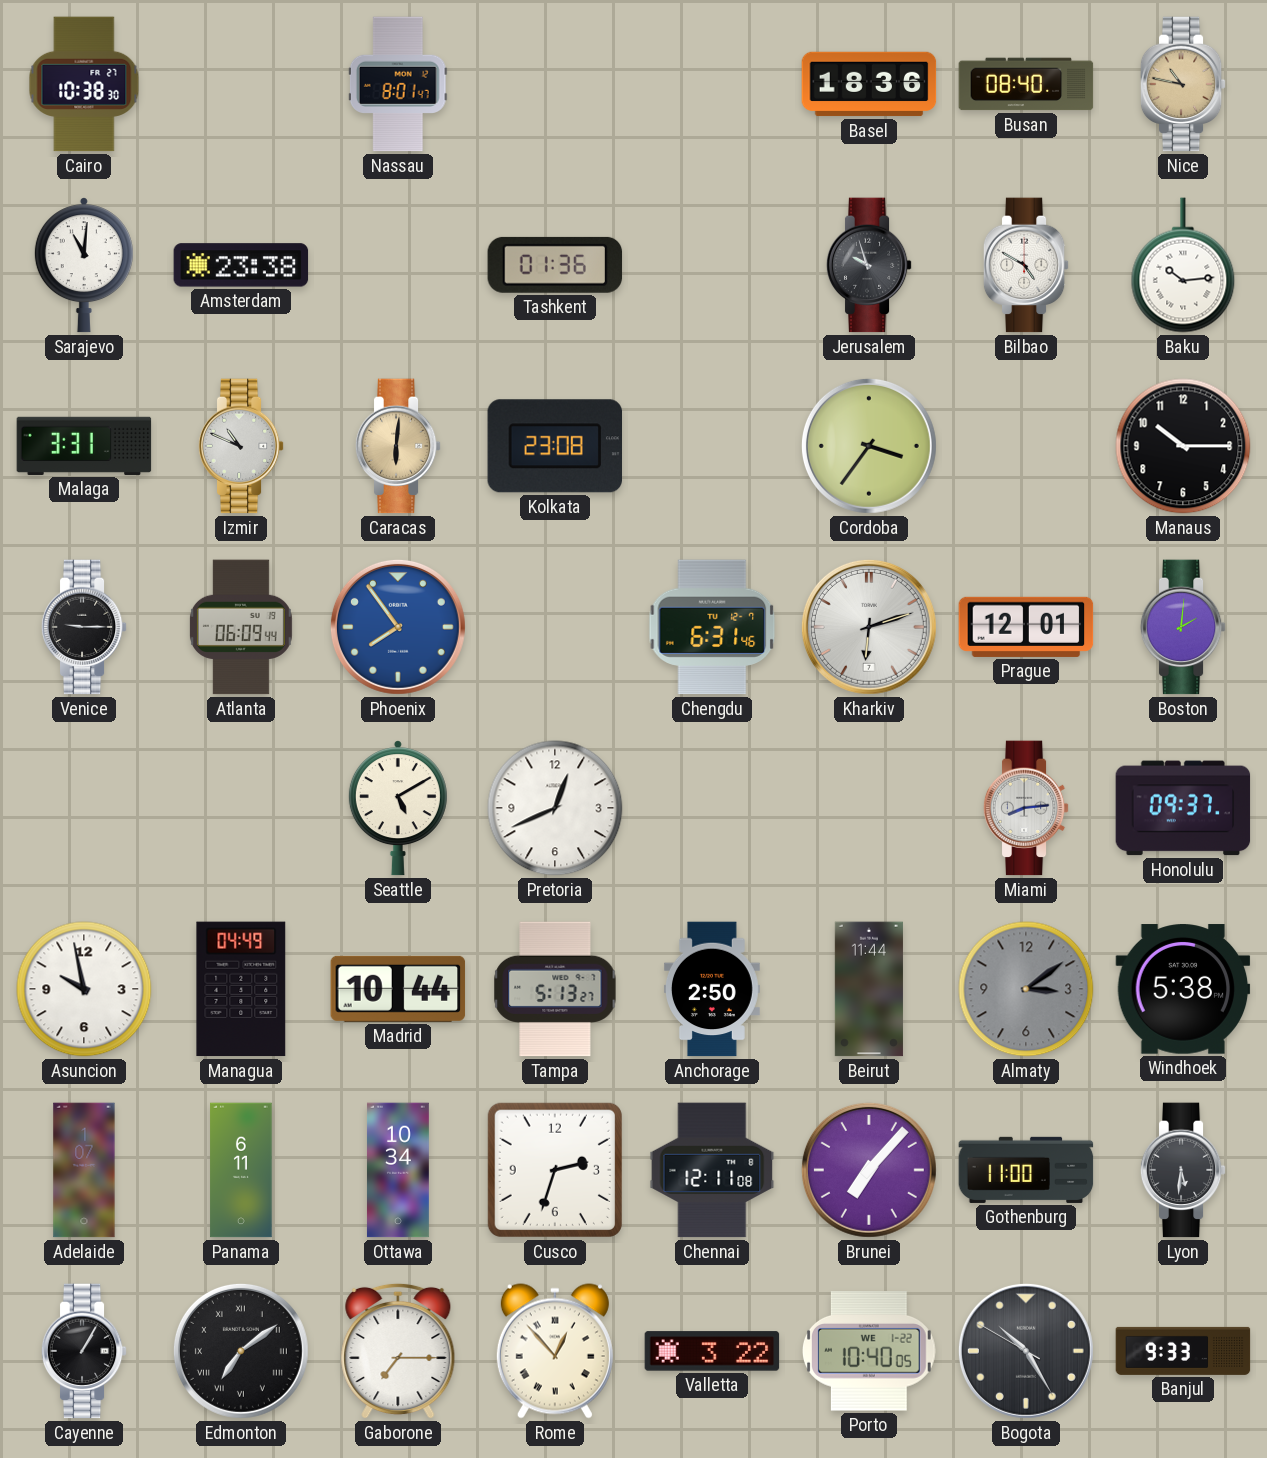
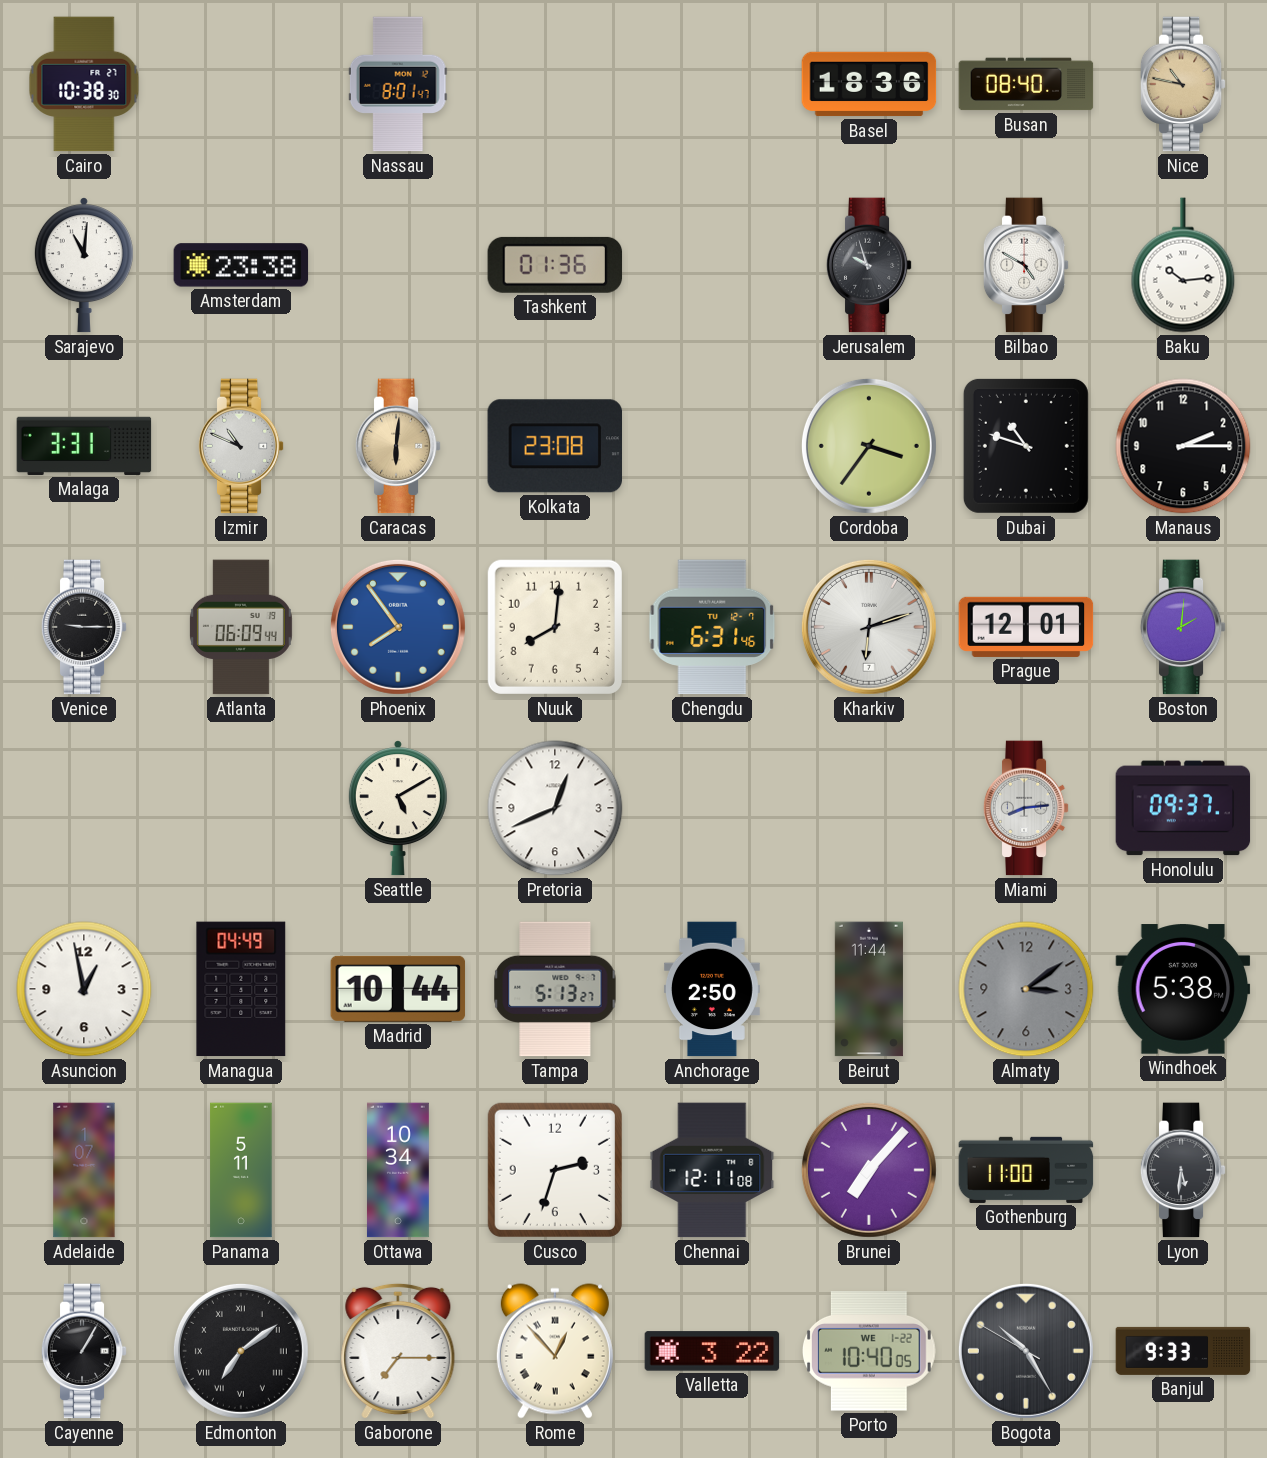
Dubai: none -> 10:48
Manaus: 10:15 -> 2:15
Nuuk: none -> 8:01
Asuncion: 9:58 -> 12:58
Panama: 6:11 -> 5:11
